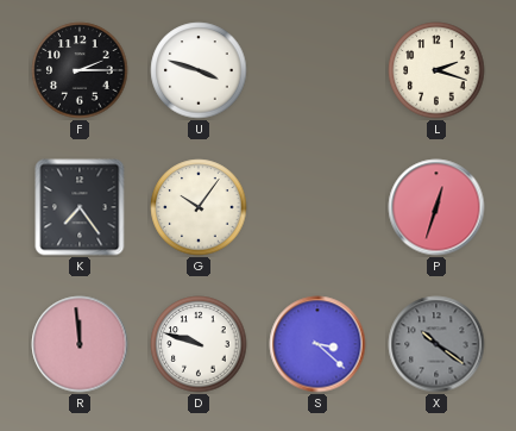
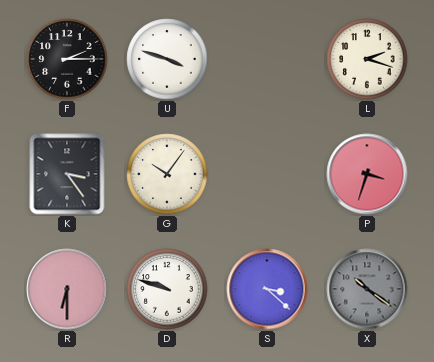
K: 7:24 -> 3:24
P: 12:33 -> 3:33
R: 11:59 -> 6:30
